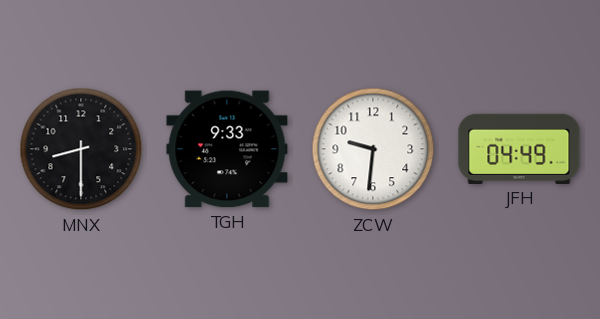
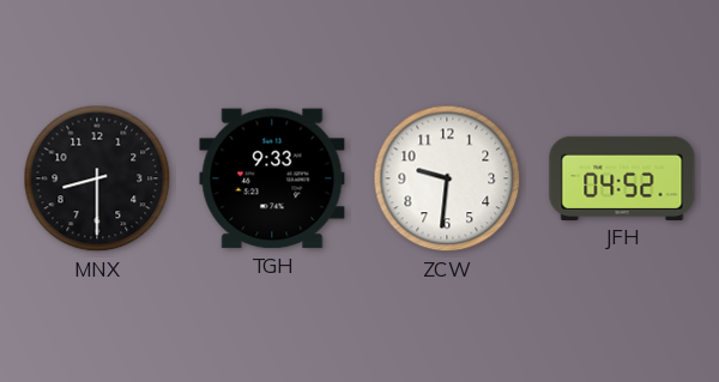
JFH: 04:49 -> 04:52
